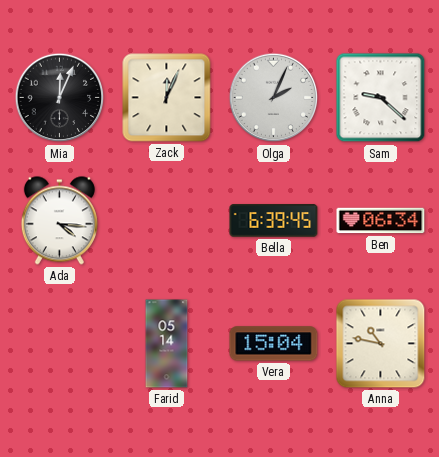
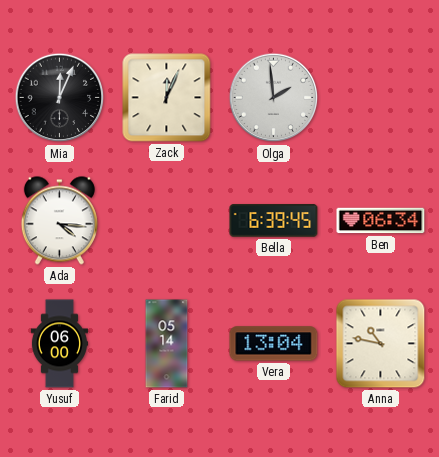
Olga: 2:04 -> 1:59
Sam: 9:22 -> none
Yusuf: none -> 06:00
Vera: 15:04 -> 13:04
